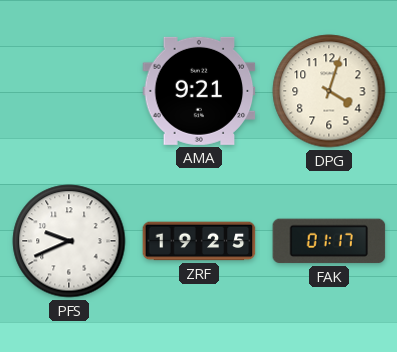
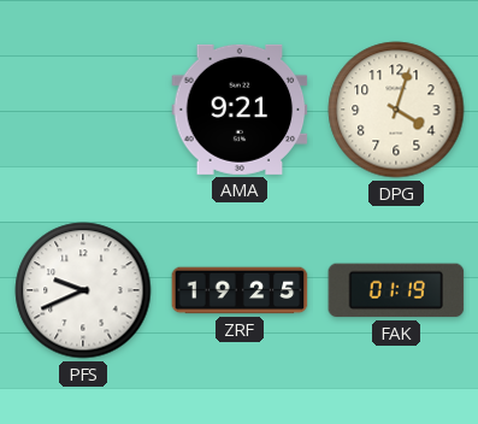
FAK: 01:17 -> 01:19
